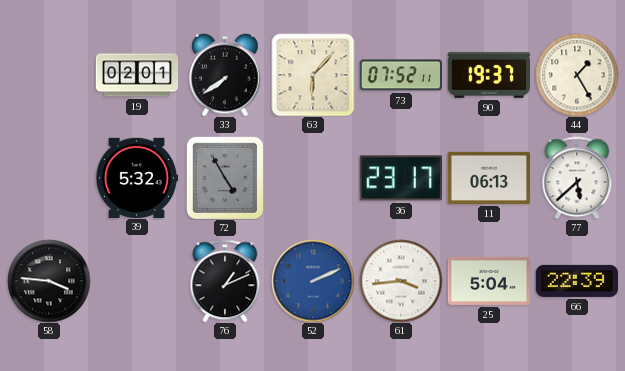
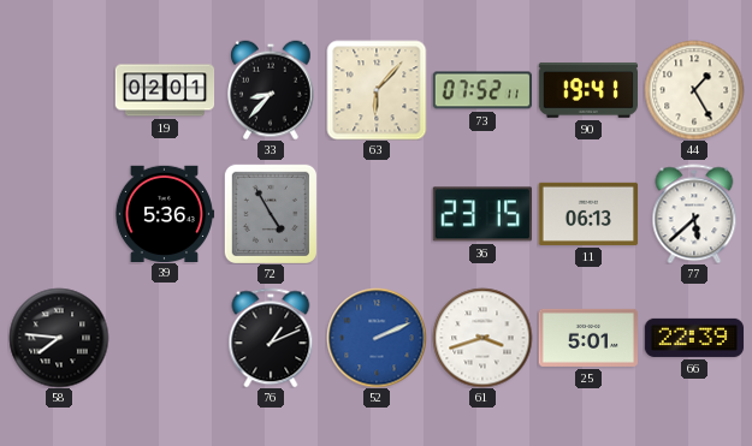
33: 7:39 -> 8:37
90: 19:37 -> 19:41
39: 5:32 -> 5:36
36: 23:17 -> 23:15
58: 3:46 -> 7:46
61: 3:44 -> 3:42
25: 5:04 -> 5:01
